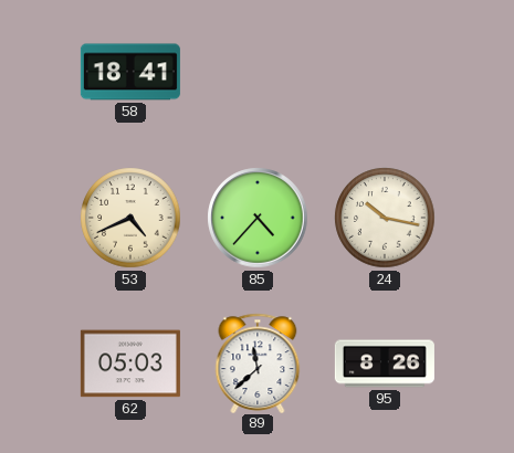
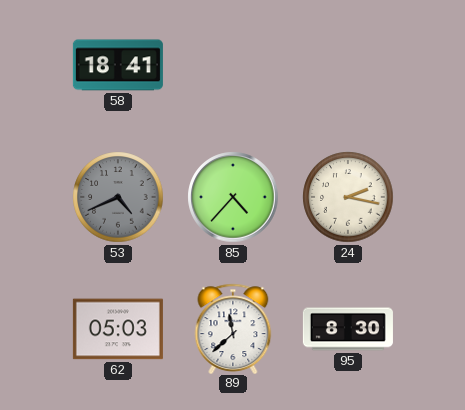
53 dial: cream -> grey
24: 10:17 -> 2:17
95: 8:26 -> 8:30
